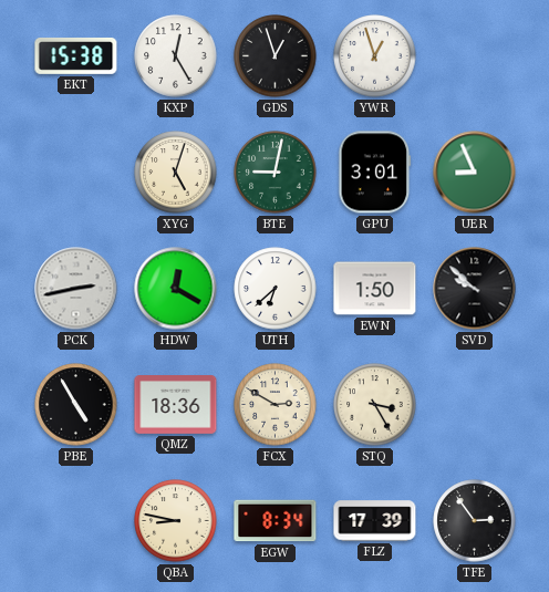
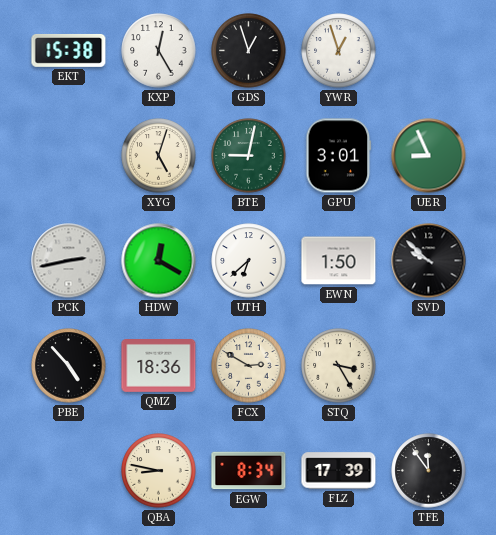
PBE: 4:55 -> 4:53
TFE: 2:54 -> 11:54
